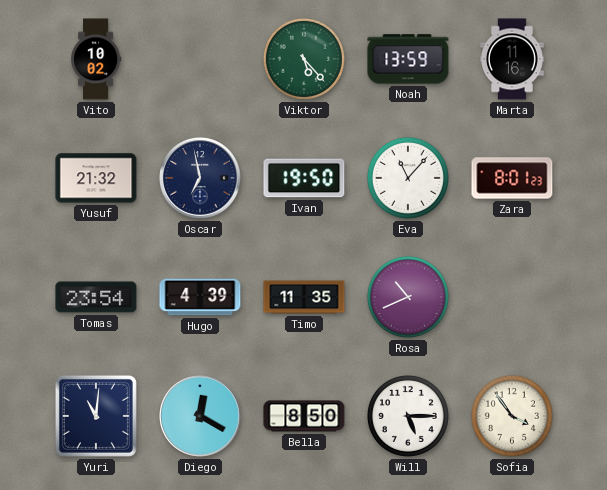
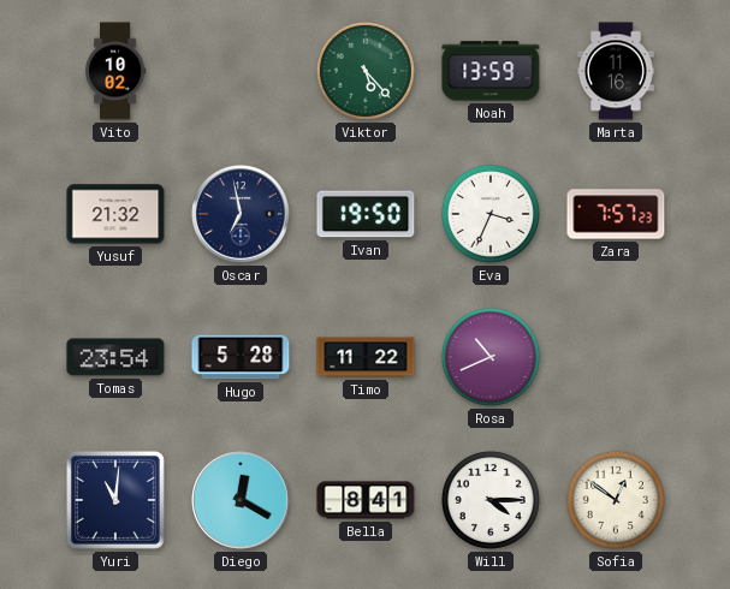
Eva: 11:07 -> 3:34
Zara: 8:01 -> 7:57
Hugo: 4:39 -> 5:28
Timo: 11:35 -> 11:22
Bella: 8:50 -> 8:41
Will: 5:15 -> 4:15
Sofia: 3:54 -> 12:51
